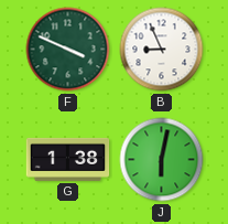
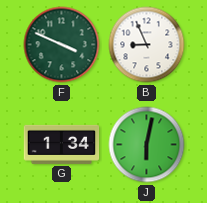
G: 1:38 -> 1:34
